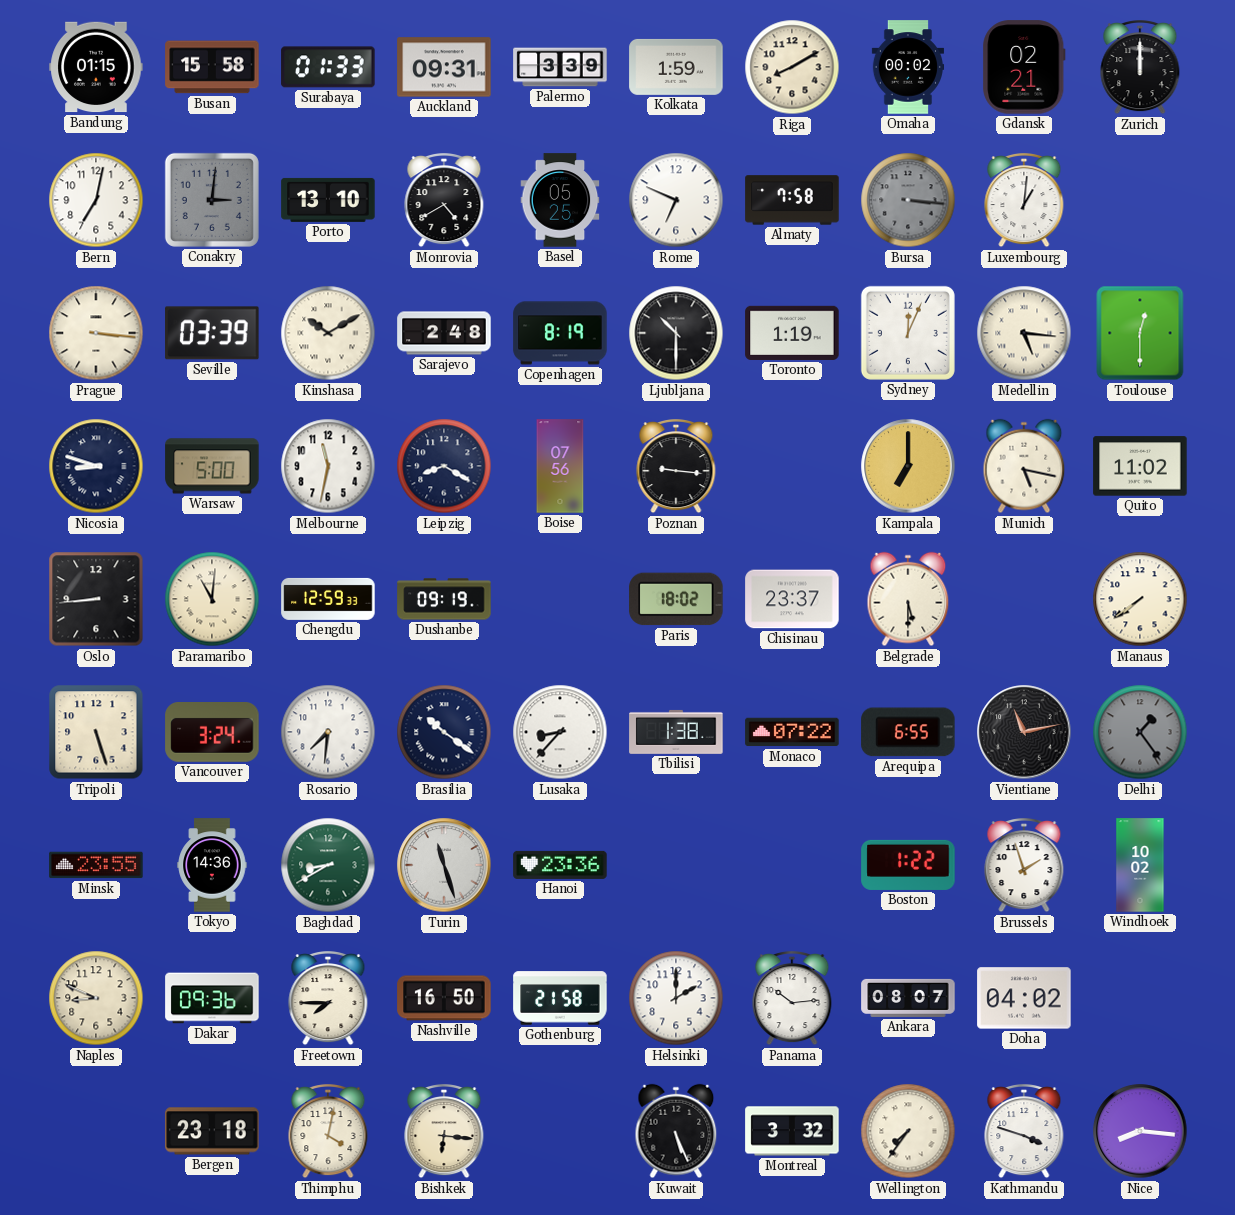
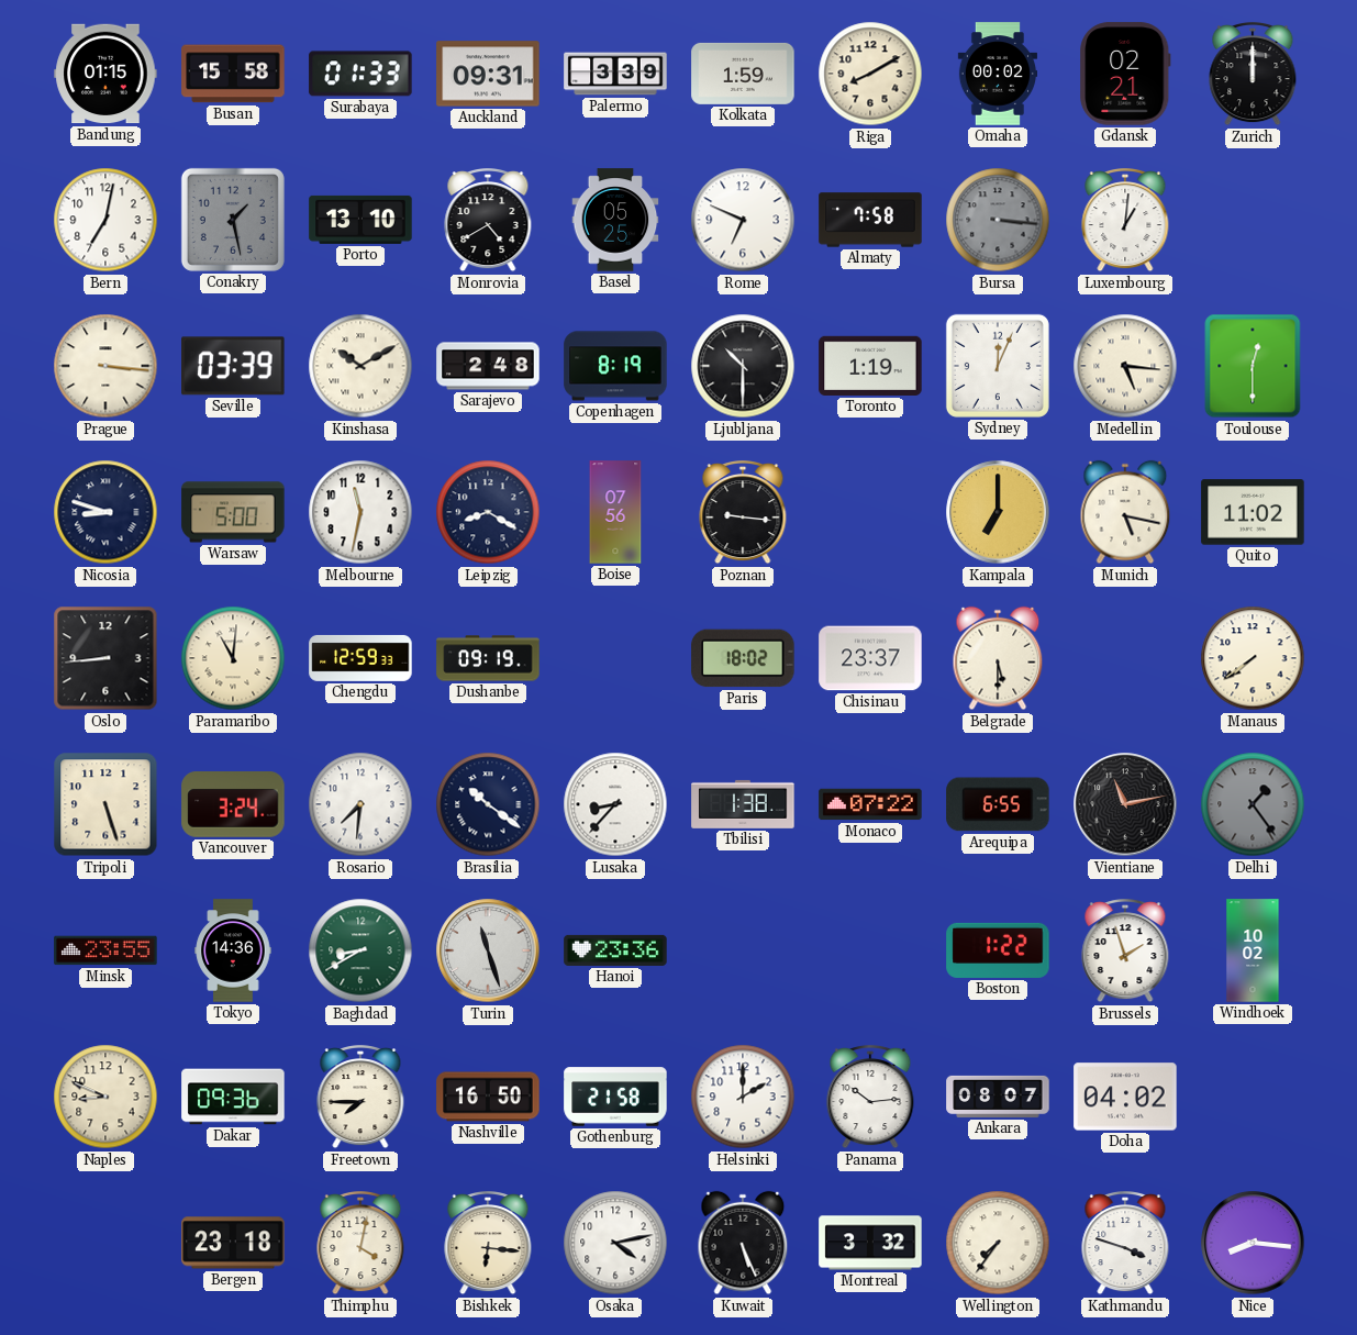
Conakry: 3:01 -> 1:28
Osaka: none -> 4:13
